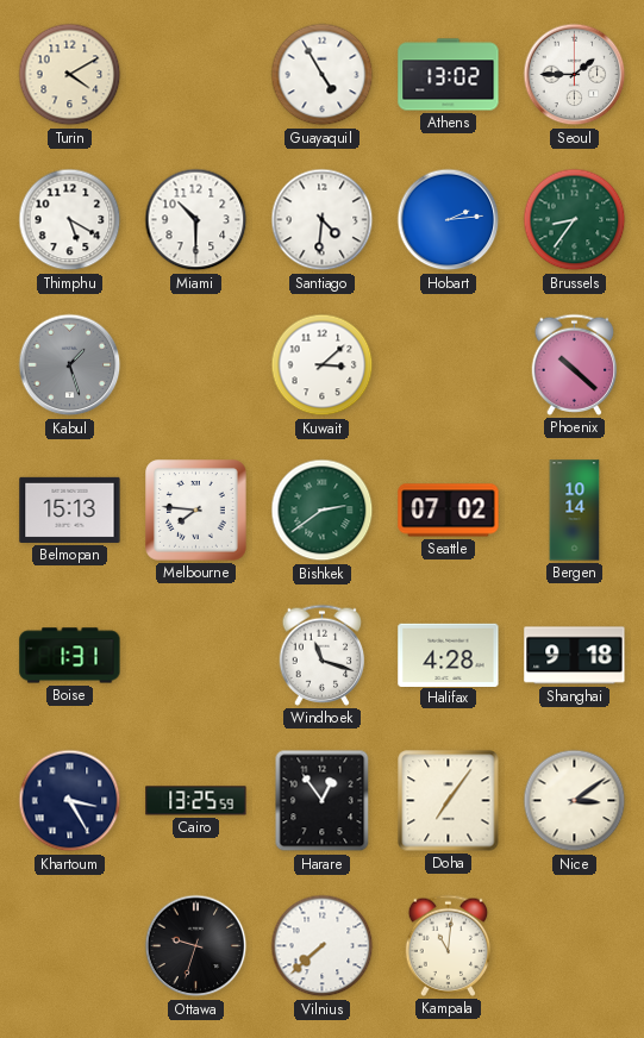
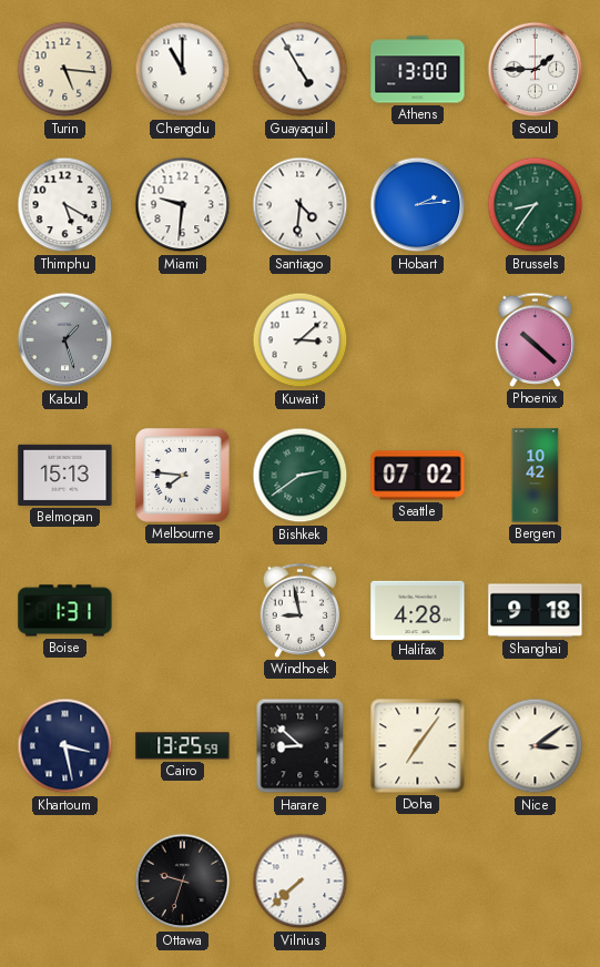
Turin: 4:10 -> 5:16
Chengdu: none -> 11:00
Athens: 13:02 -> 13:00
Miami: 10:30 -> 9:31
Bergen: 10:14 -> 10:42
Windhoek: 11:18 -> 8:58
Khartoum: 3:25 -> 3:28
Harare: 12:54 -> 8:52
Kampala: 11:01 -> none
